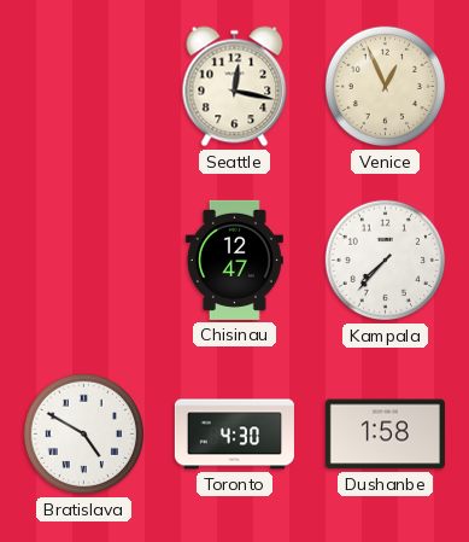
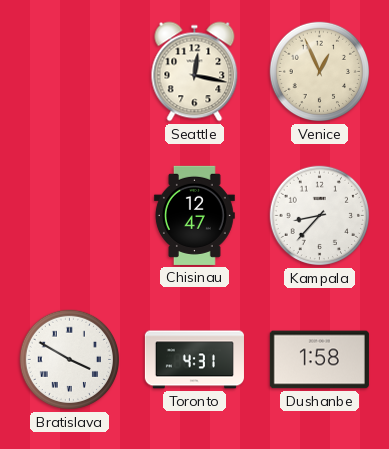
Kampala: 7:37 -> 8:37
Bratislava: 4:50 -> 3:50
Toronto: 4:30 -> 4:31
